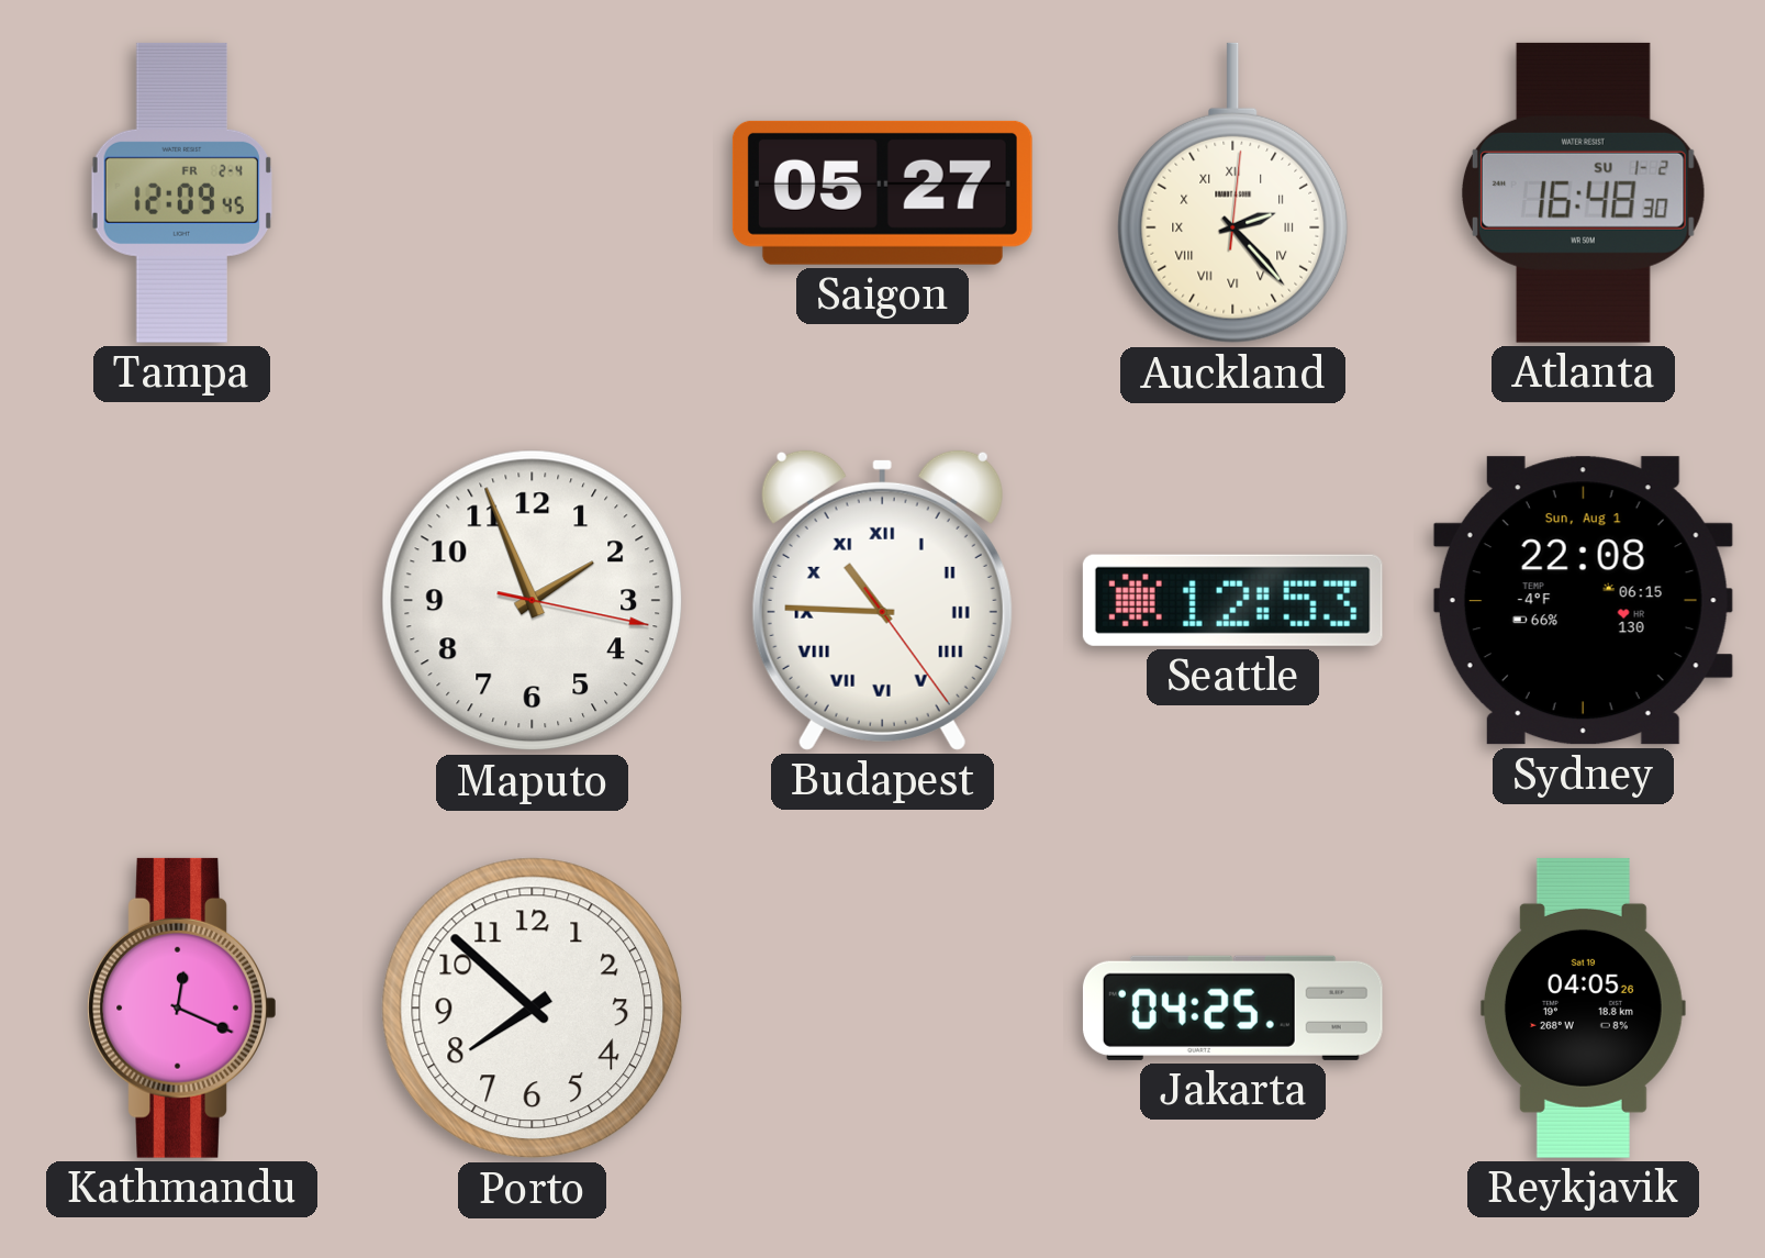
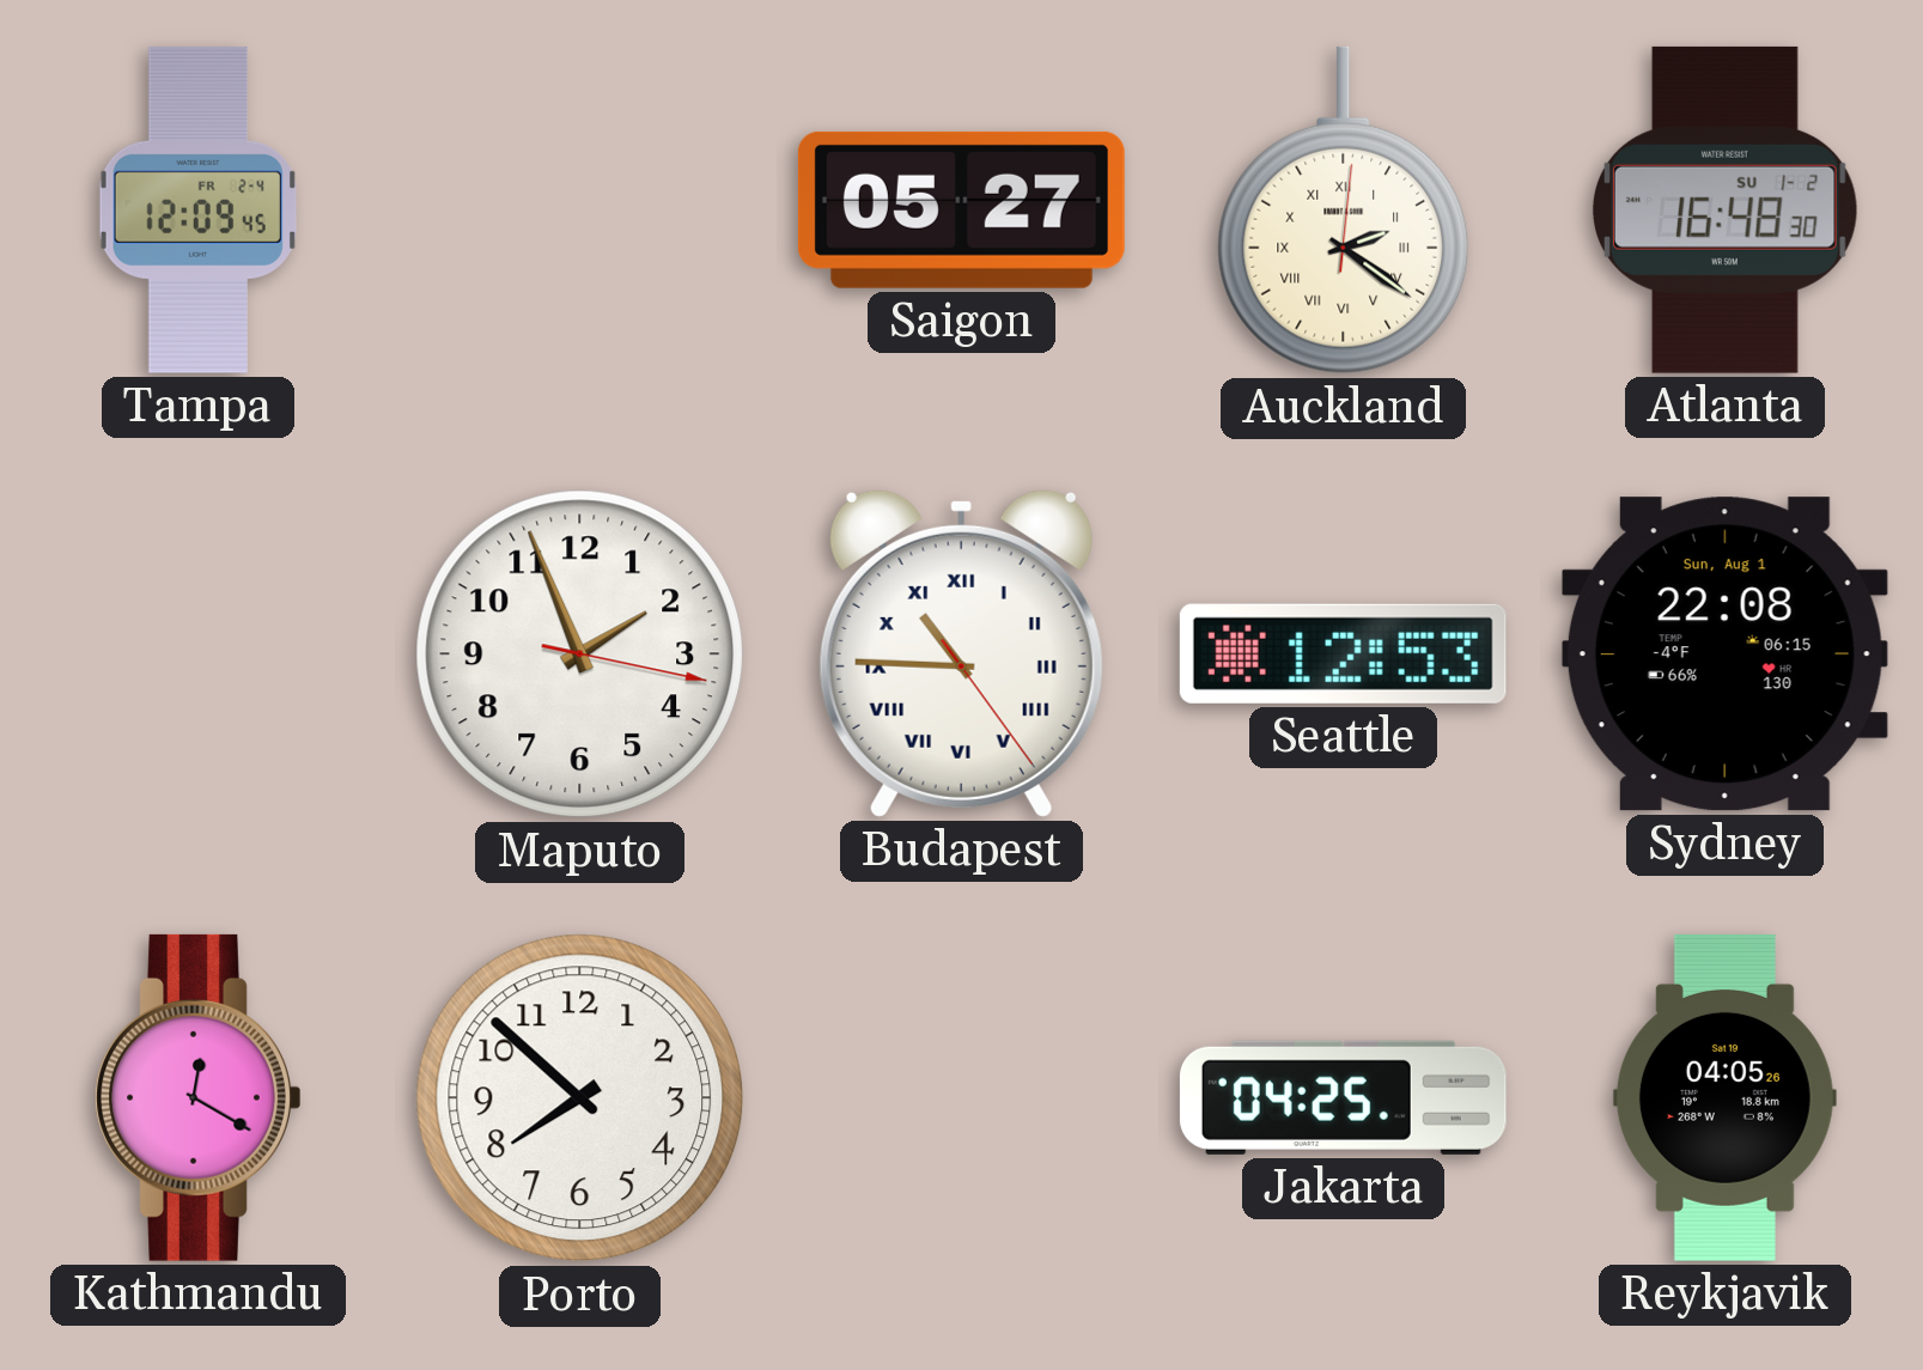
Auckland: 2:23 -> 2:21
Kathmandu: 12:19 -> 12:20
